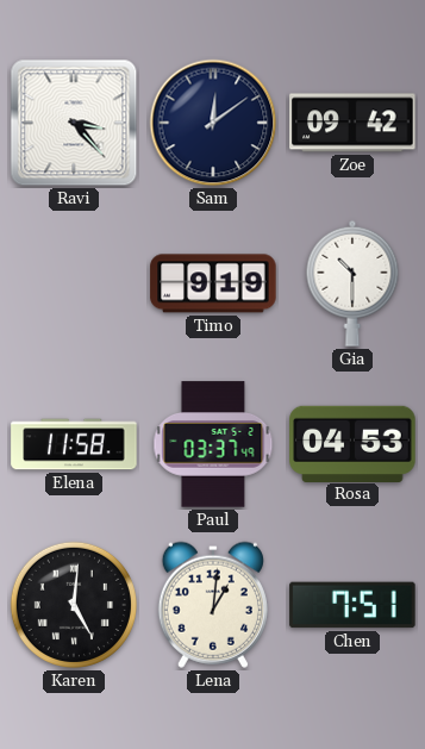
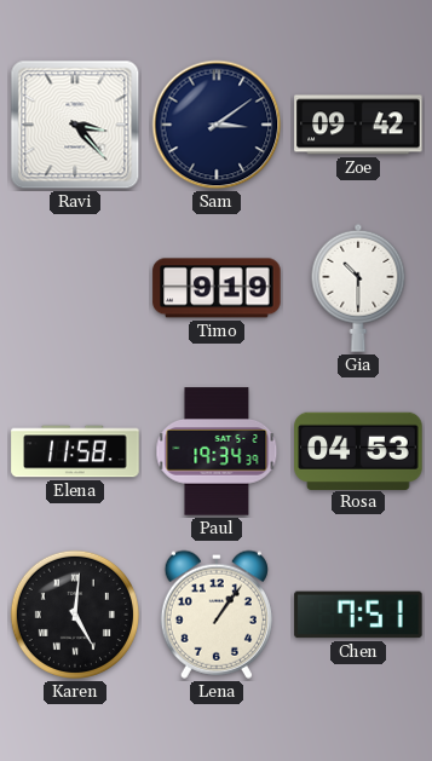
Sam: 12:09 -> 3:09
Paul: 03:37 -> 19:34
Lena: 1:01 -> 1:06
